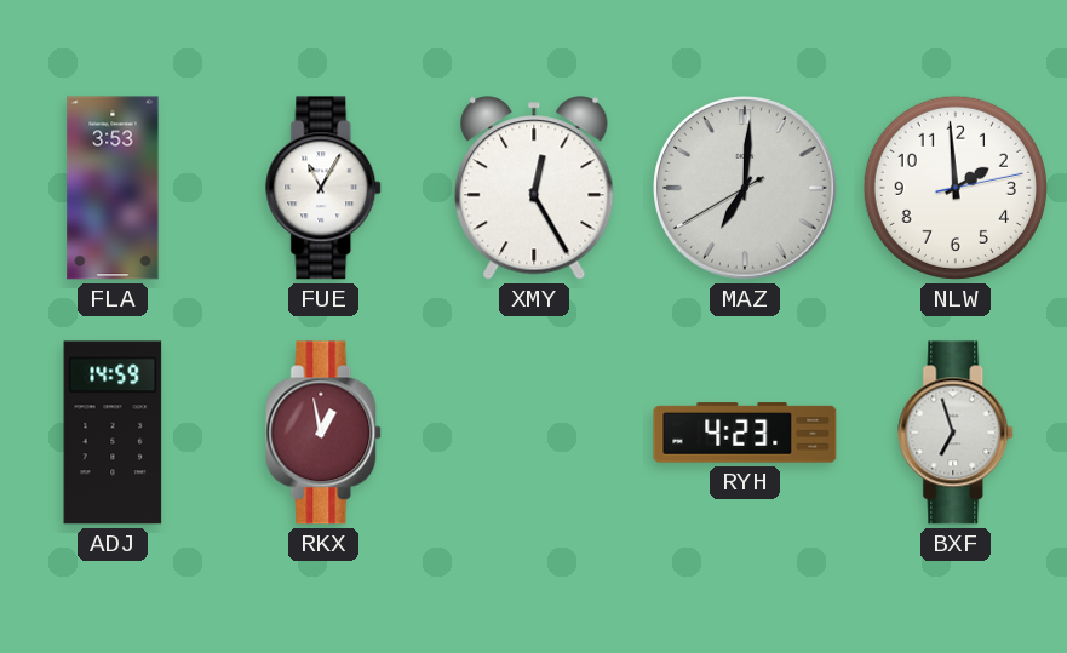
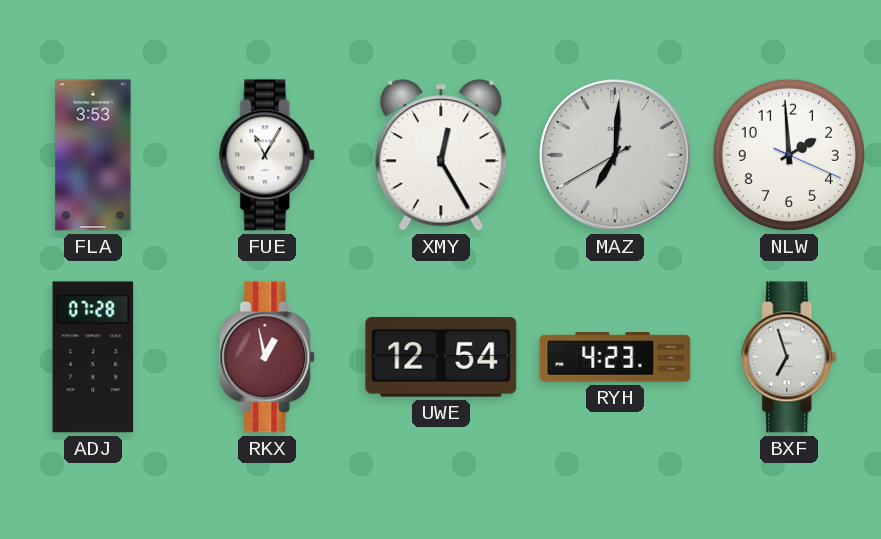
NLW: 1:59:13 -> 1:59:19
ADJ: 14:59 -> 07:28
UWE: none -> 12:54
